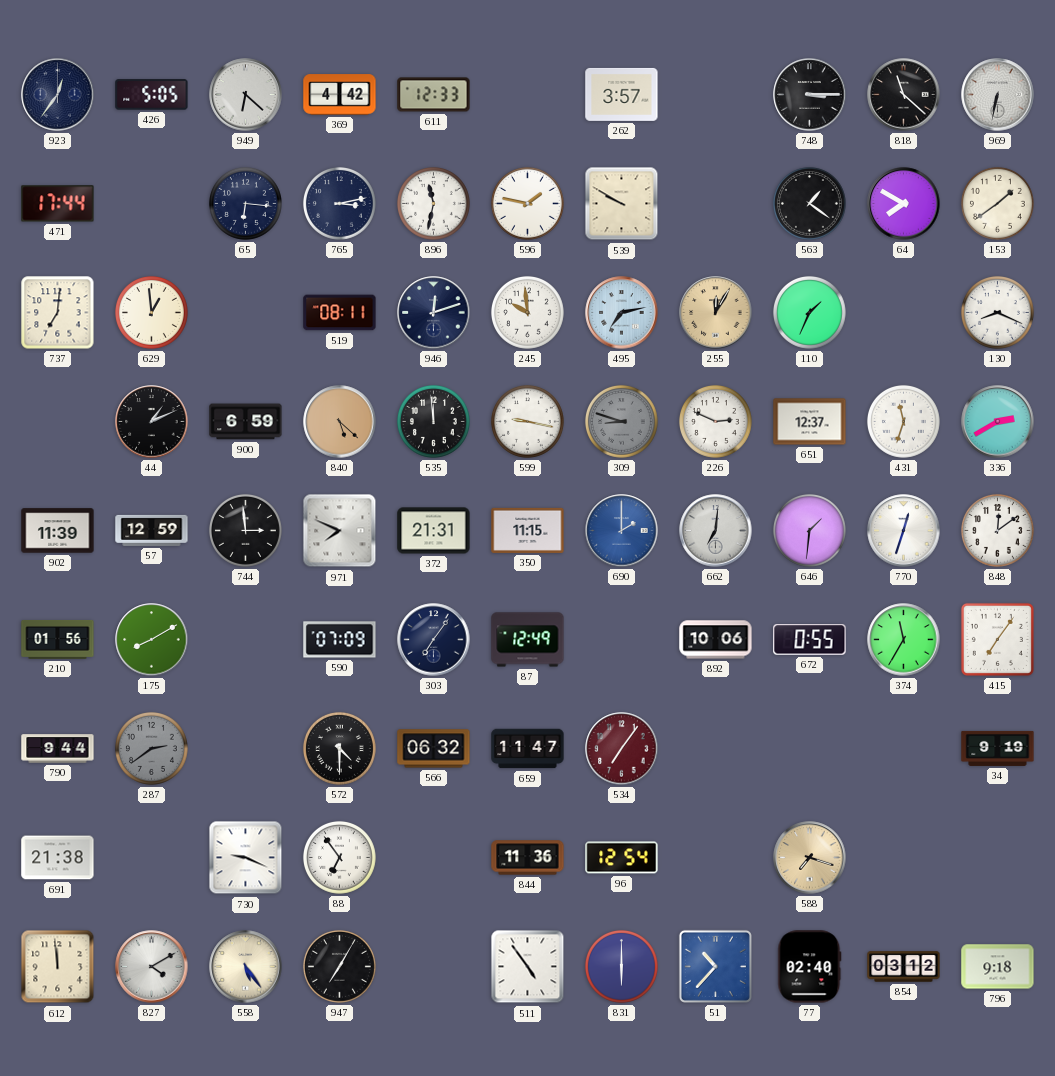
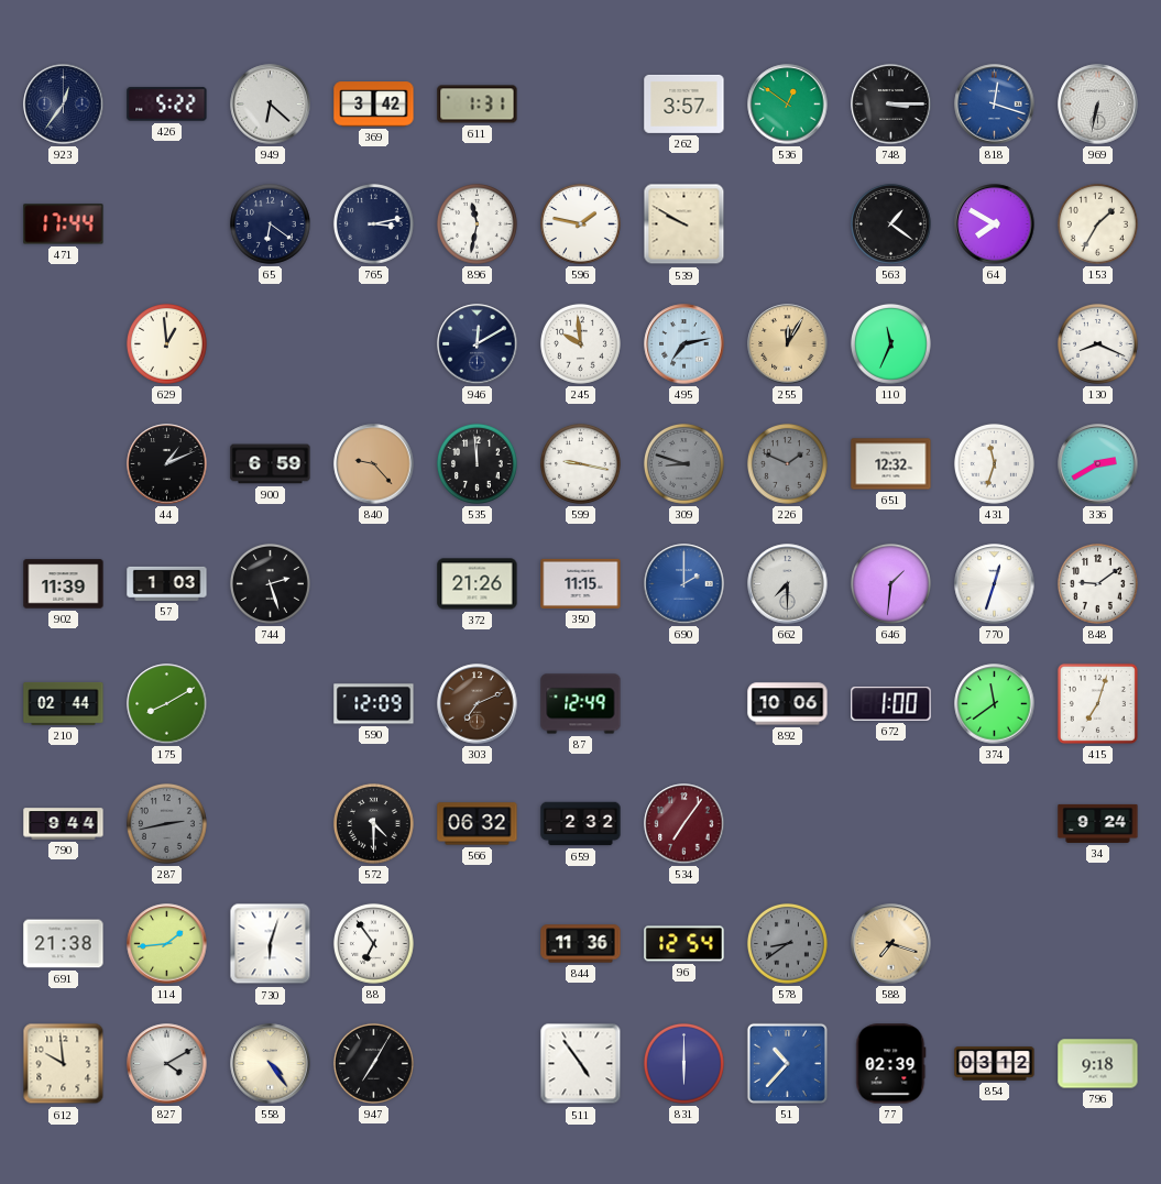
426: 5:05 -> 5:22
369: 4:42 -> 3:42
611: 12:33 -> 1:31
536: none -> 12:51
818: 11:22 -> 12:18
818 dial: black -> blue
65: 6:16 -> 6:21
153: 1:39 -> 1:35
737: 7:01 -> none
519: 08:11 -> none
946: 12:12 -> 12:10
110: 1:34 -> 11:34
840: 5:22 -> 9:23
226: 2:49 -> 1:49
226 dial: white -> grey
651: 12:37 -> 12:32
57: 12:59 -> 1:03
744: 2:59 -> 2:27
971: 7:49 -> none
372: 21:31 -> 21:26
662: 7:01 -> 7:30
848: 12:09 -> 9:09
210: 01:56 -> 02:44
590: 07:09 -> 12:09
303: 7:06 -> 7:11
303 dial: navy -> brown
672: 0:55 -> 1:00
374: 11:35 -> 11:39
415: 7:06 -> 7:03
287: 2:39 -> 2:43
659: 11:47 -> 2:32
34: 9:19 -> 9:24
114: none -> 1:44
730: 9:19 -> 6:03
578: none -> 8:39
612: 11:59 -> 9:59
558: 5:24 -> 4:24
77: 02:40 -> 02:39
